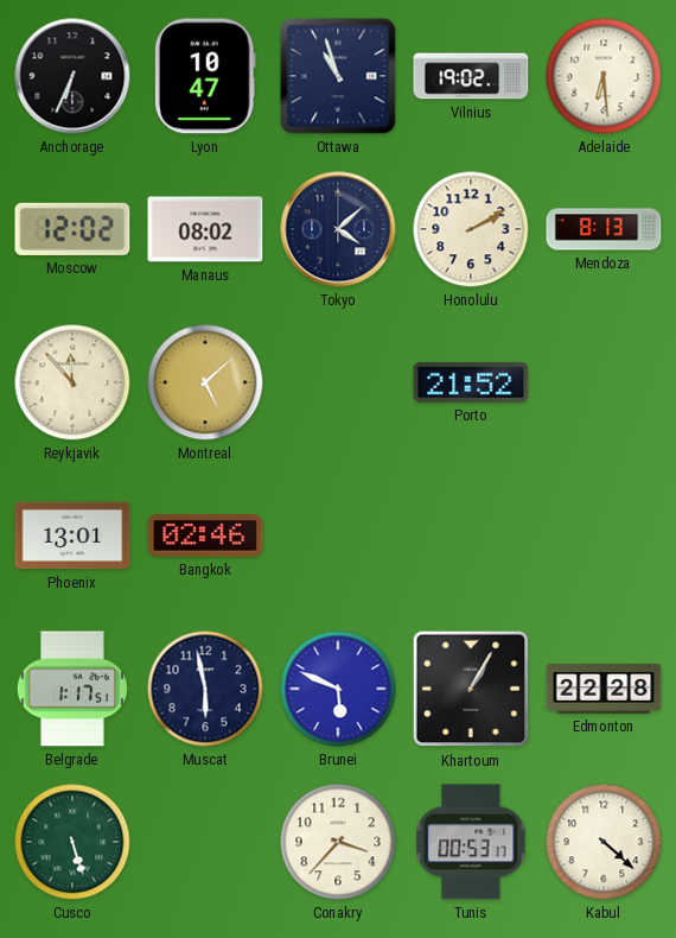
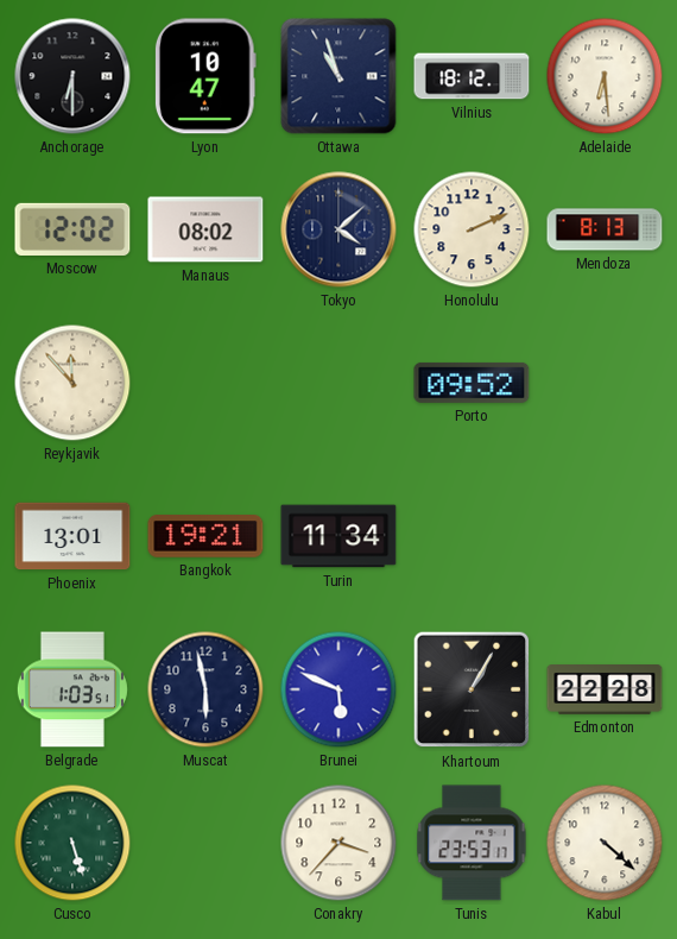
Anchorage: 6:34 -> 6:30
Vilnius: 19:02 -> 18:12
Honolulu: 2:10 -> 2:11
Montreal: 5:08 -> none
Porto: 21:52 -> 09:52
Bangkok: 02:46 -> 19:21
Turin: none -> 11:34
Belgrade: 1:17 -> 1:03
Tunis: 00:53 -> 23:53
